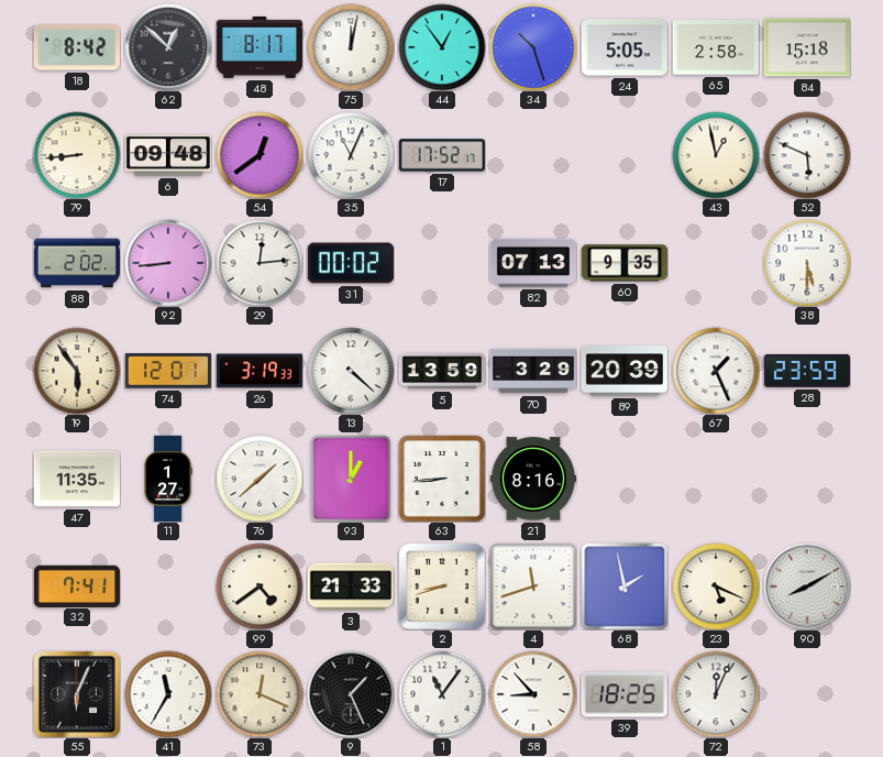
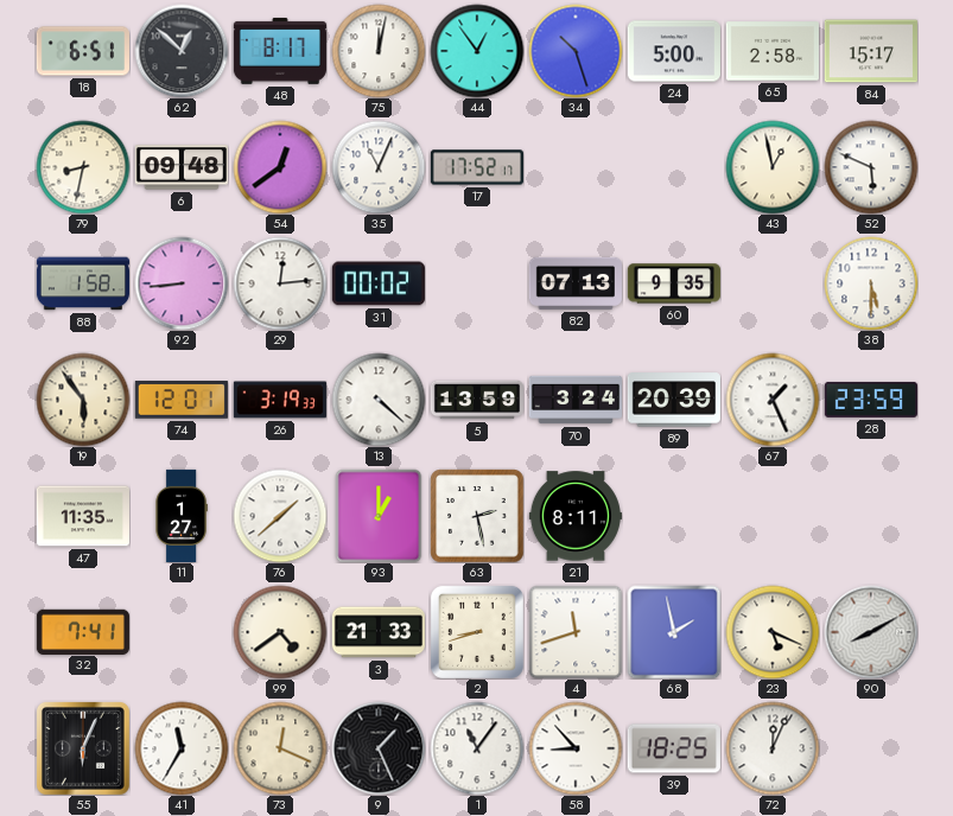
18: 8:42 -> 6:51
24: 5:05 -> 5:00
84: 15:18 -> 15:17
79: 8:44 -> 8:32
88: 2:02 -> 1:58
70: 3:29 -> 3:24
63: 8:44 -> 2:28
21: 8:16 -> 8:11
